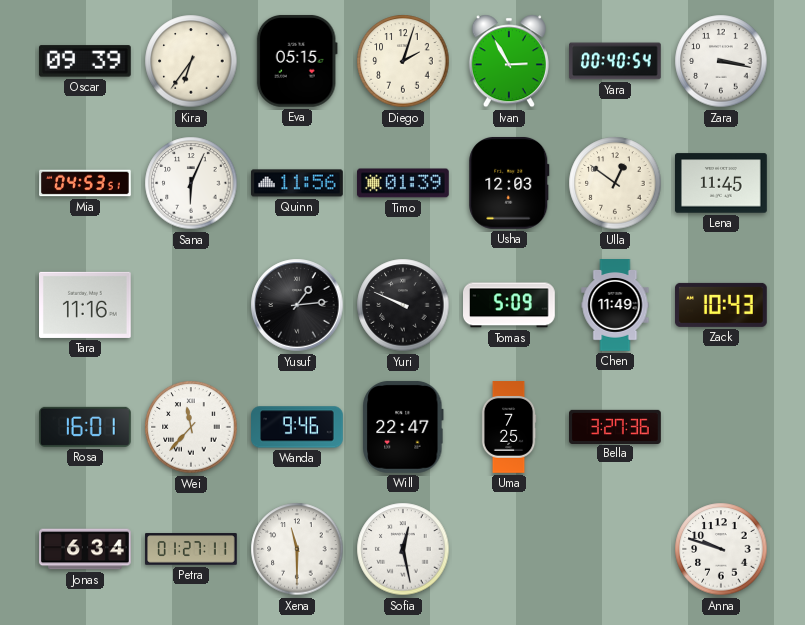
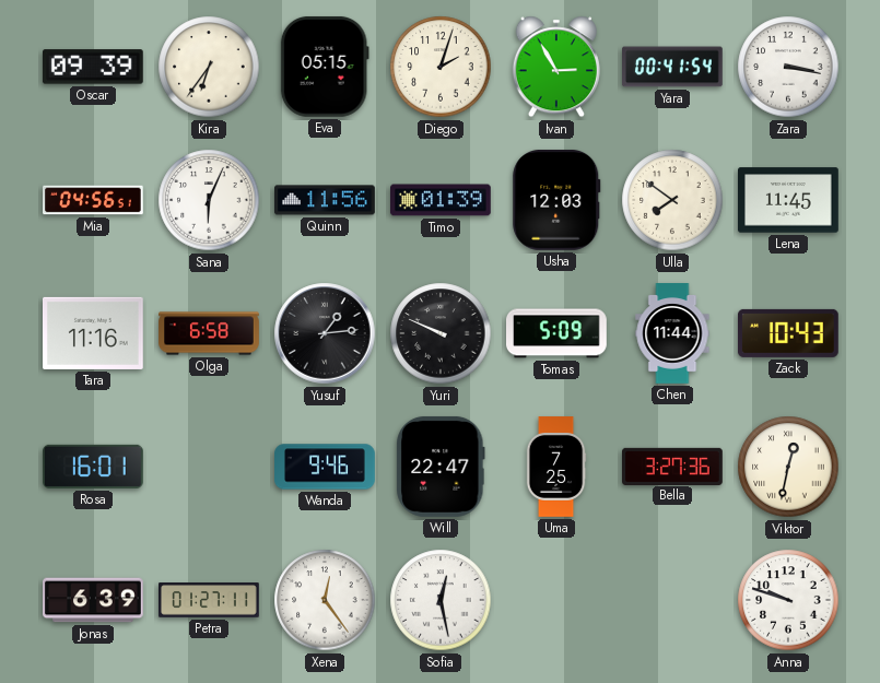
Yara: 00:40 -> 00:41
Mia: 04:53 -> 04:56
Ulla: 12:51 -> 7:51
Olga: none -> 6:58
Chen: 11:49 -> 11:44
Wei: 11:37 -> none
Viktor: none -> 12:32
Jonas: 6:34 -> 6:39
Xena: 11:30 -> 12:24
